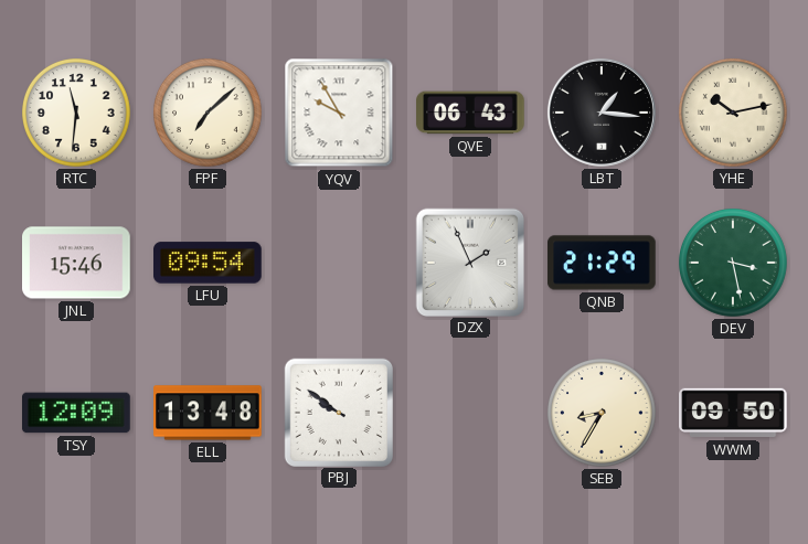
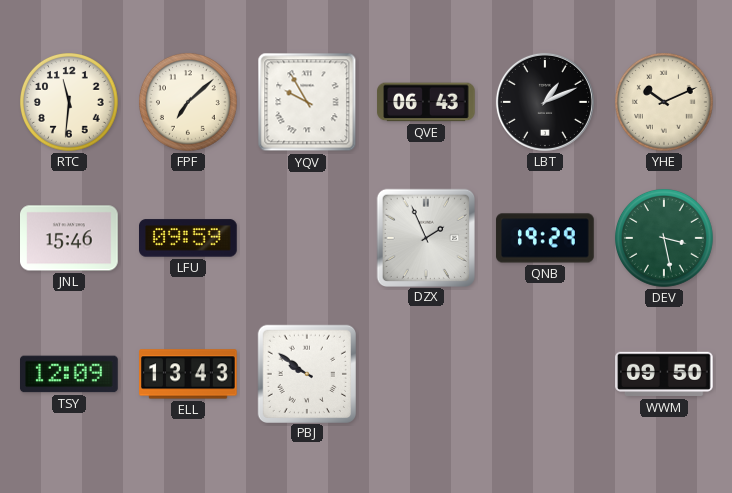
LBT: 1:16 -> 1:11
YHE: 10:13 -> 10:11
LFU: 09:54 -> 09:59
QNB: 21:29 -> 19:29
ELL: 13:48 -> 13:43
SEB: 8:35 -> none
